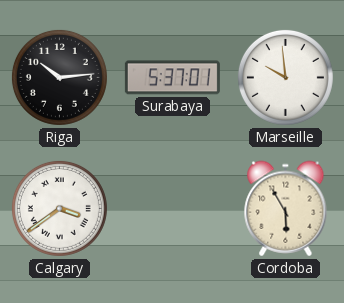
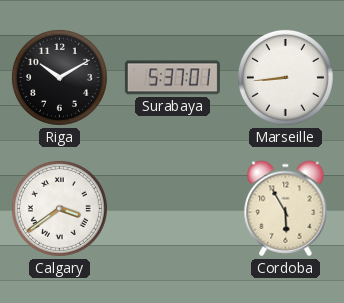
Riga: 10:14 -> 10:10
Marseille: 9:59 -> 8:44
